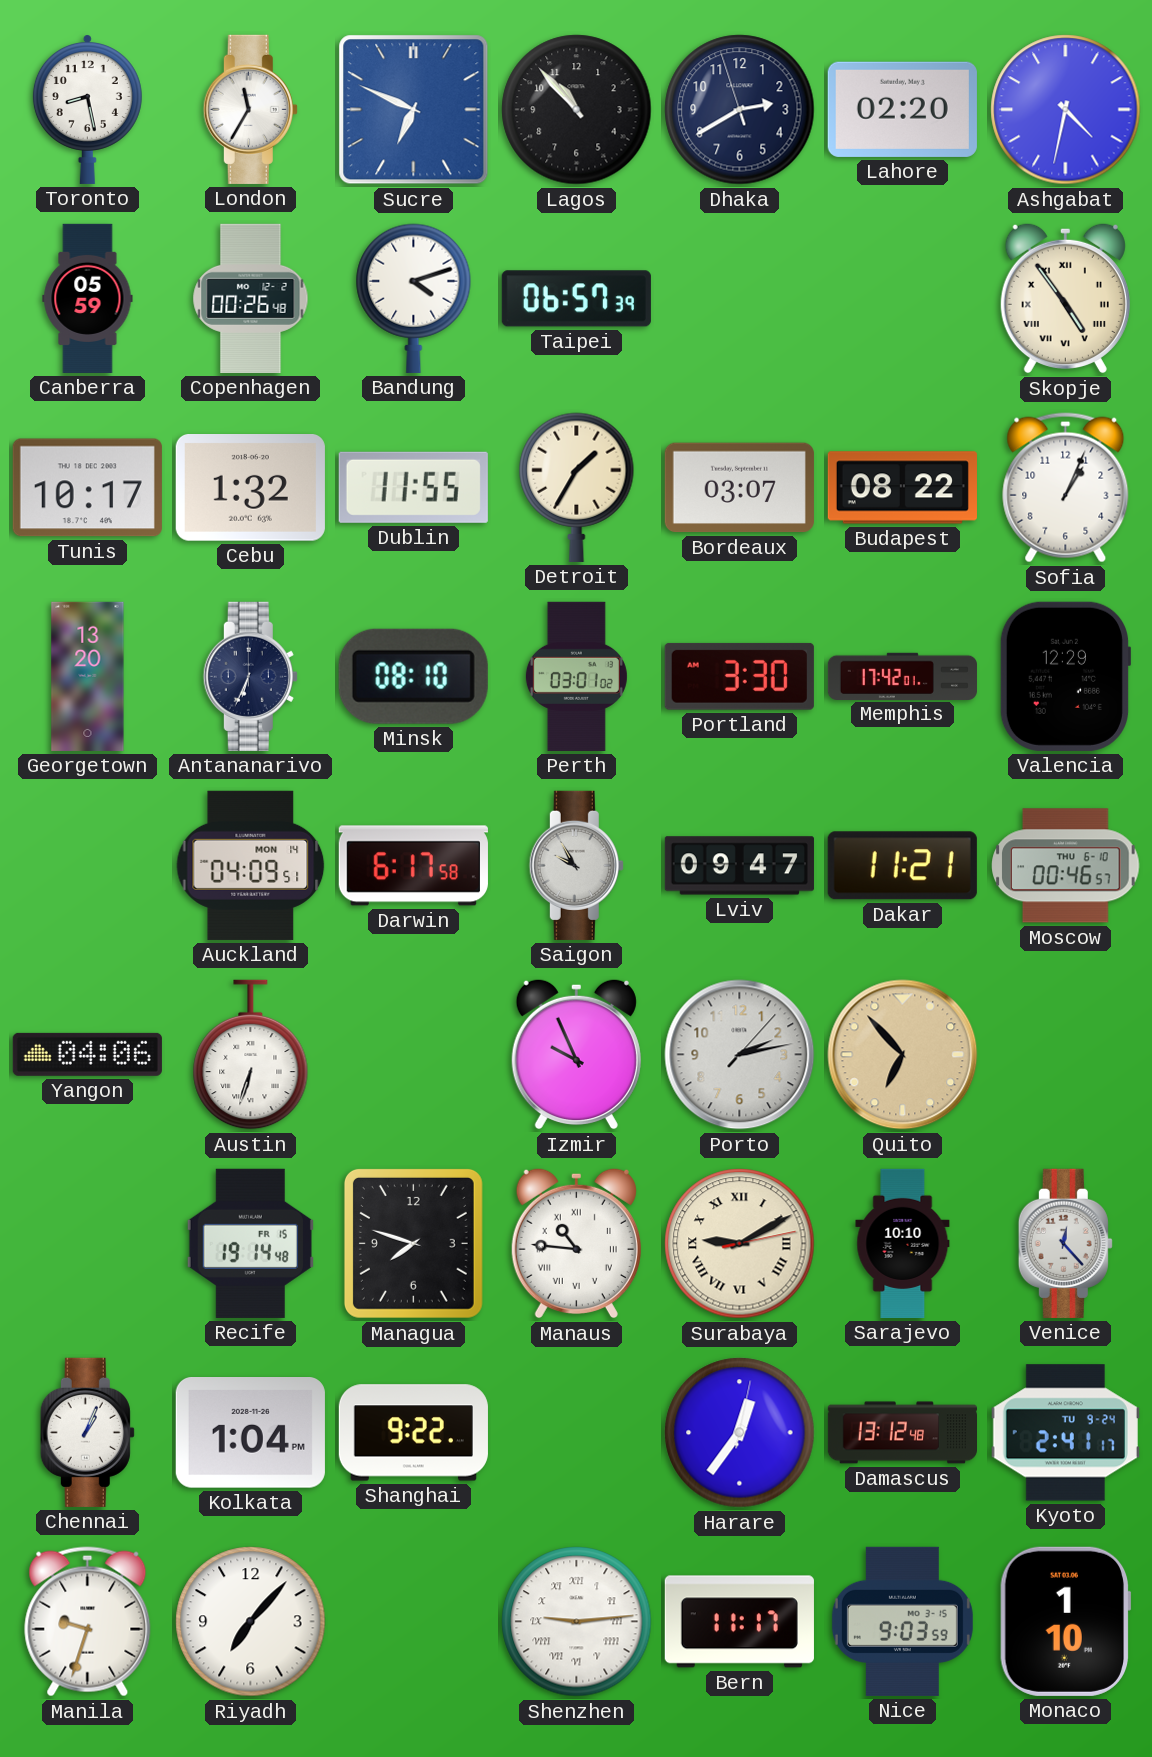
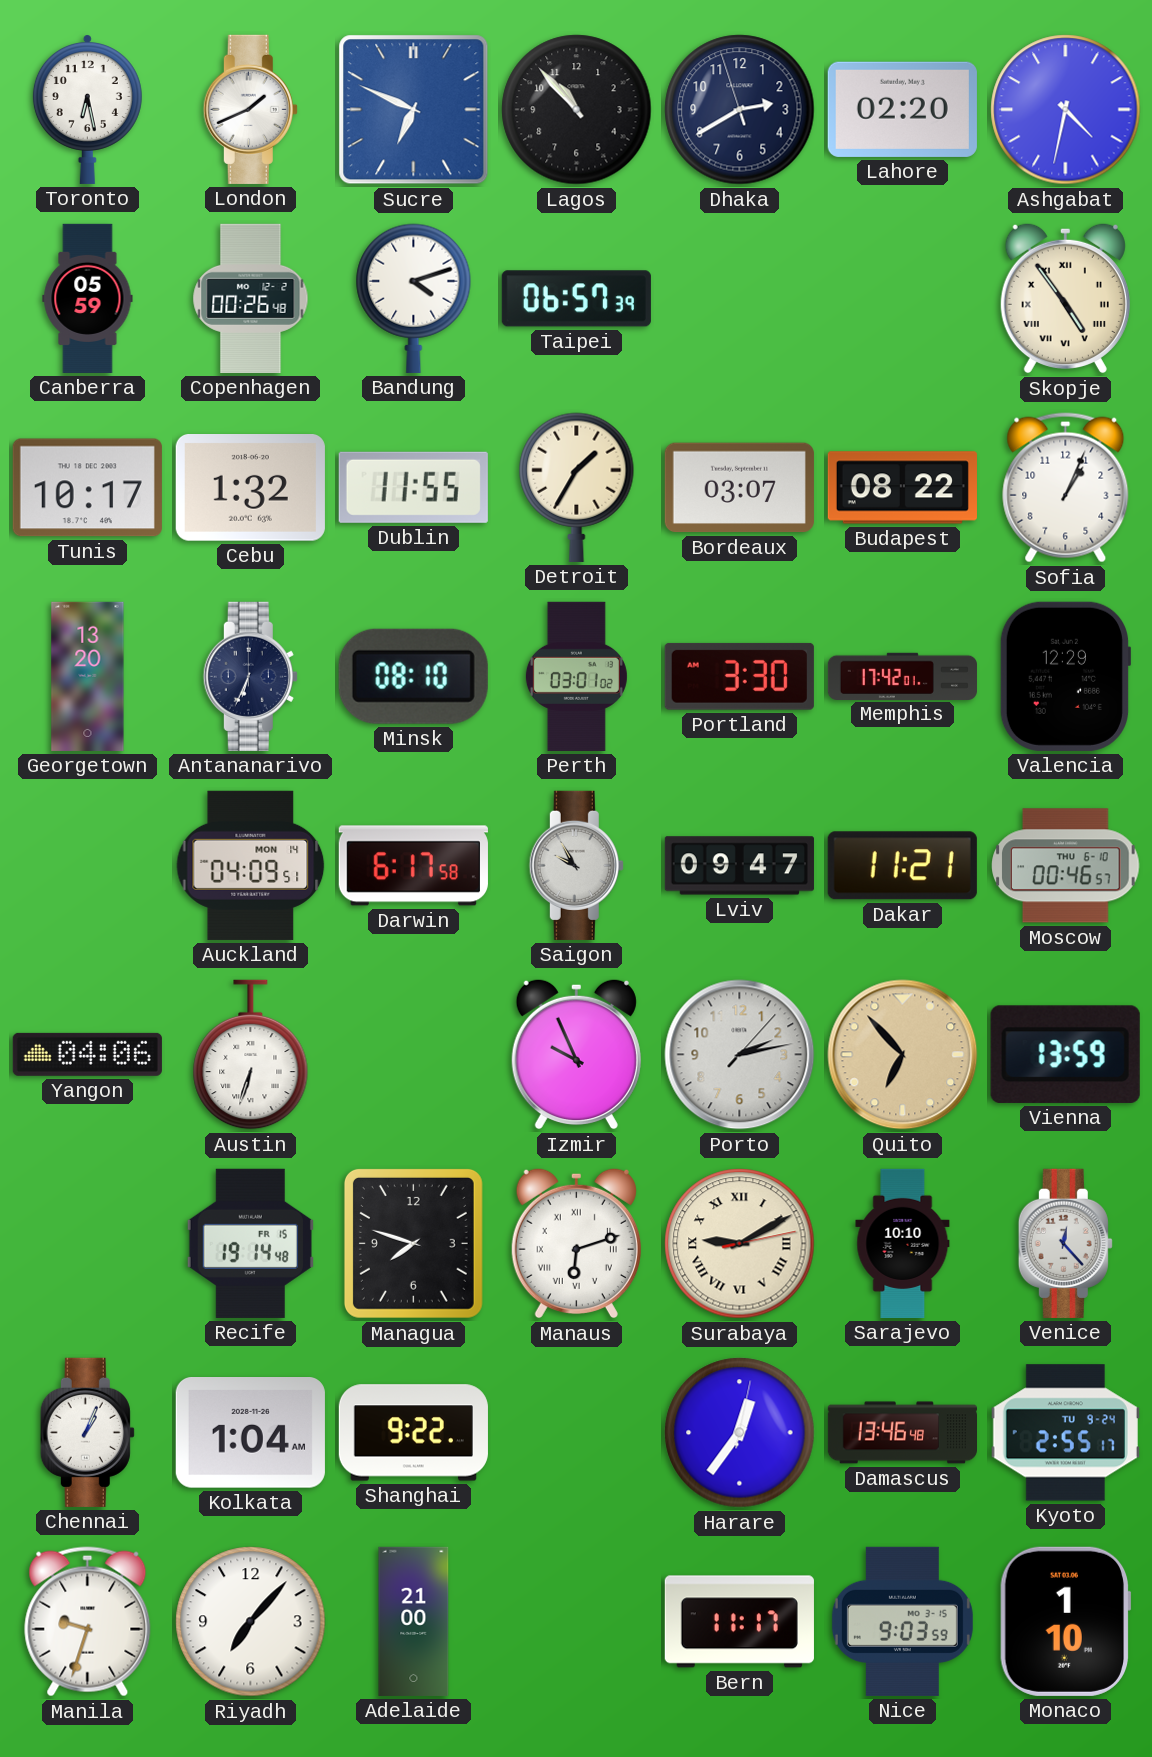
Toronto: 8:28 -> 6:28
London: 11:35 -> 1:41
Vienna: none -> 13:59
Manaus: 10:46 -> 6:12
Kolkata: 1:04 PM -> 1:04 AM
Damascus: 13:12 -> 13:46
Kyoto: 2:41 -> 2:55
Adelaide: none -> 21:00
Shenzhen: 9:14 -> none
